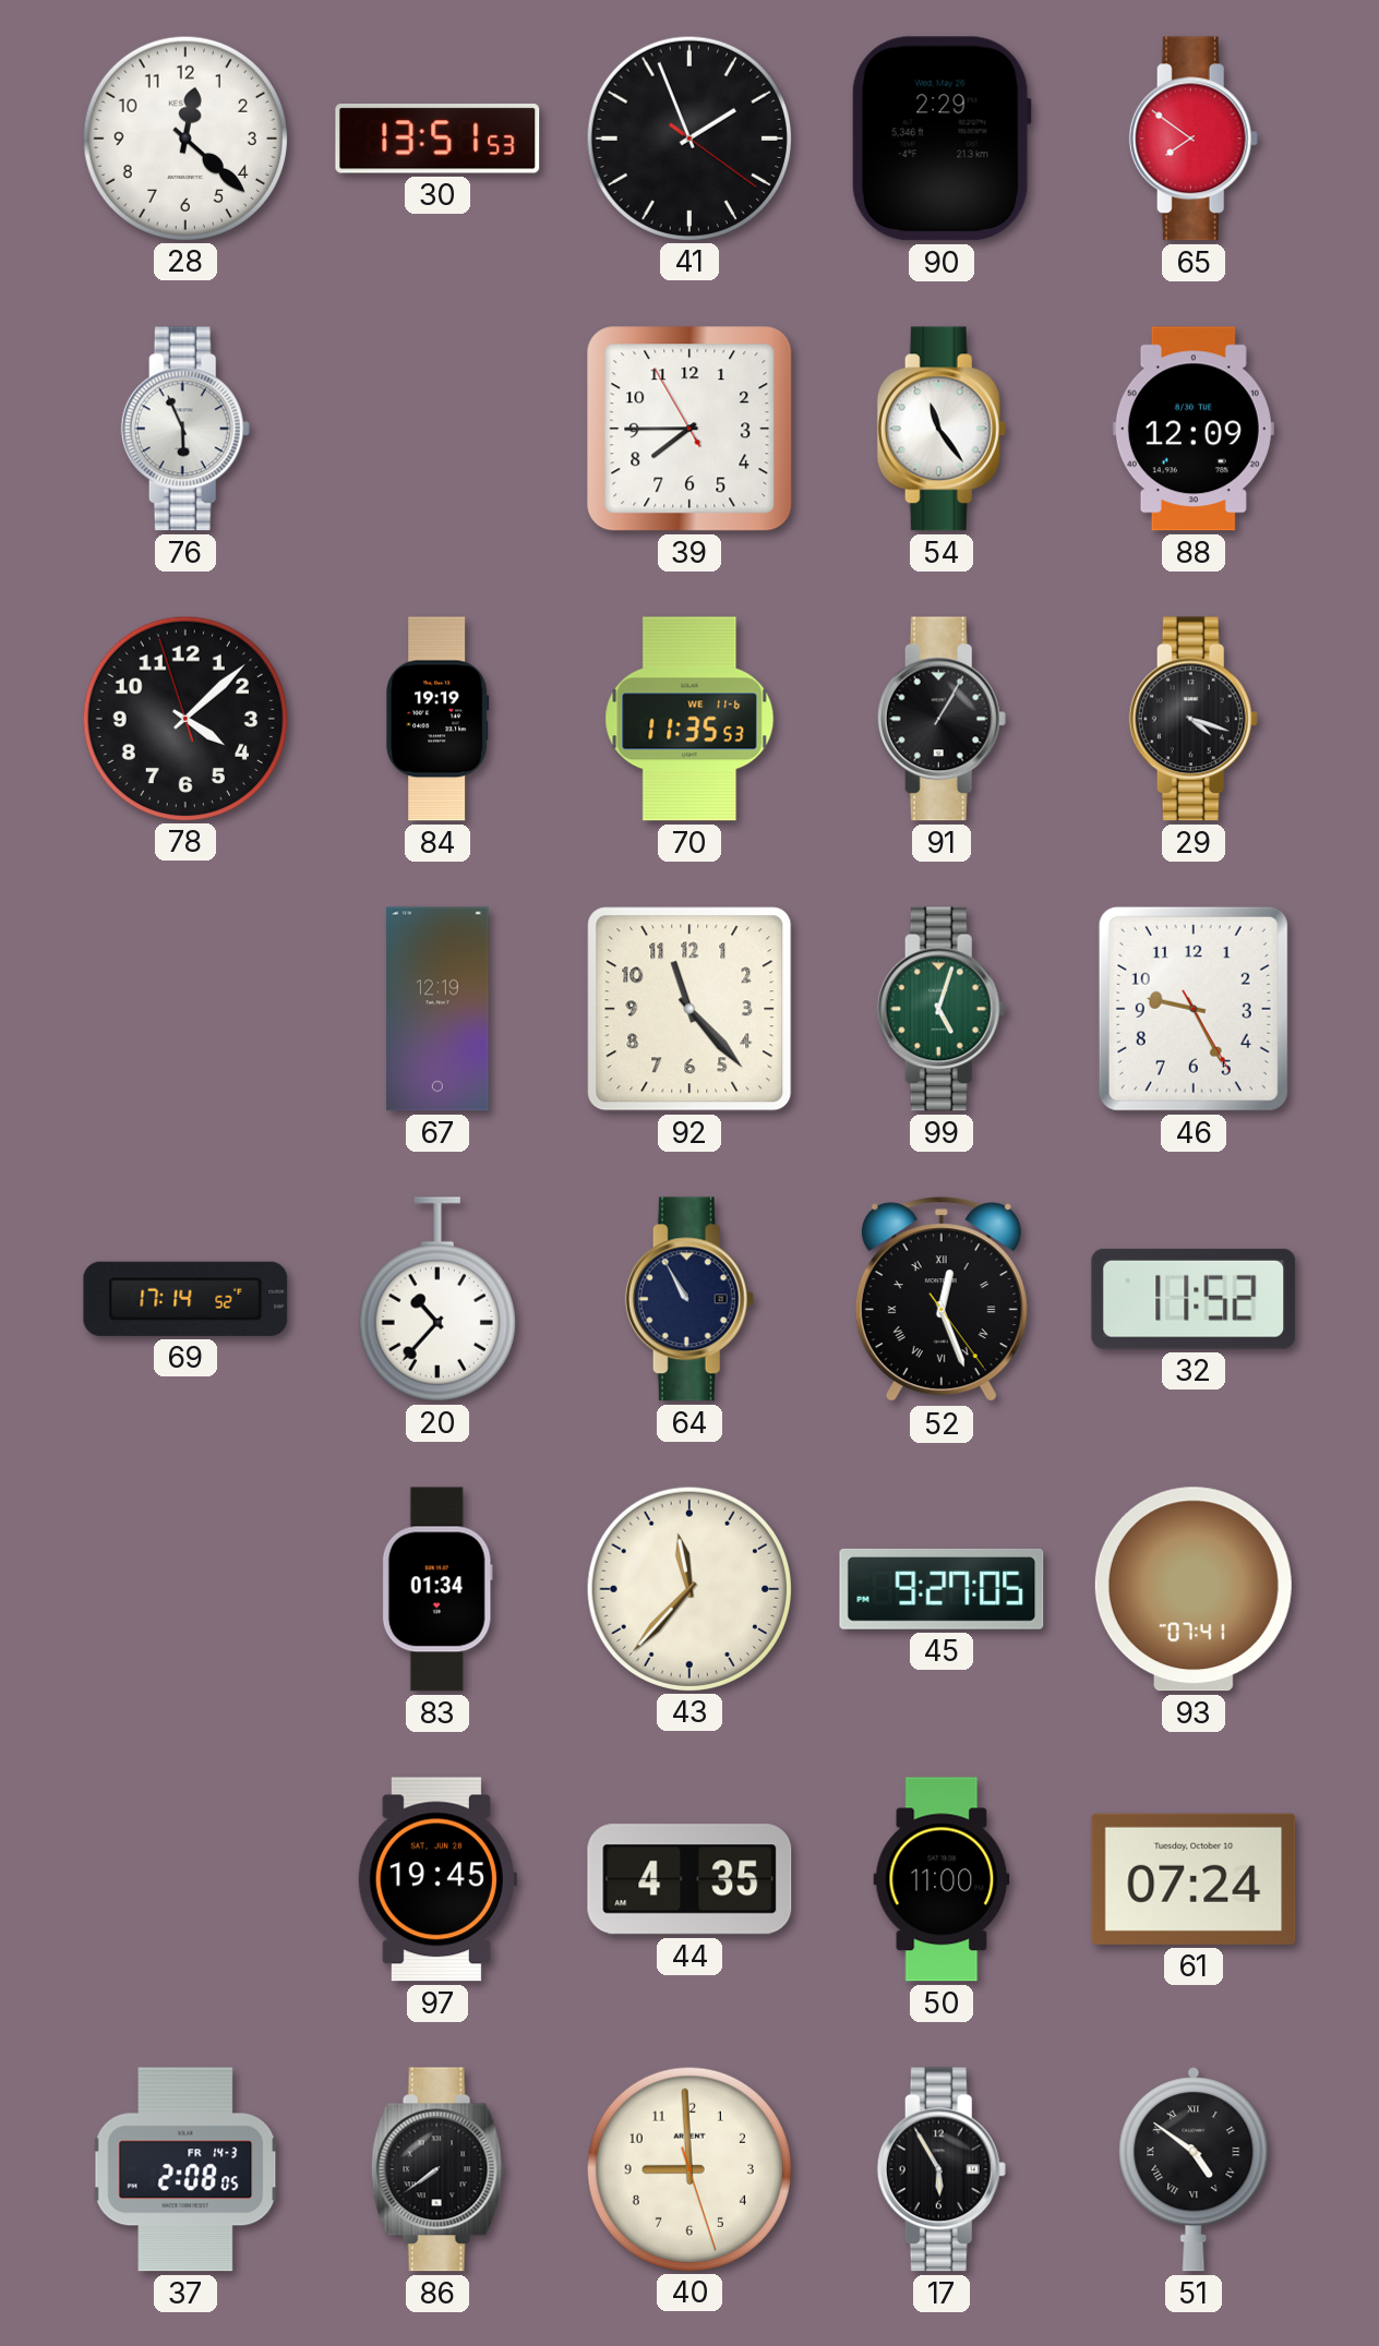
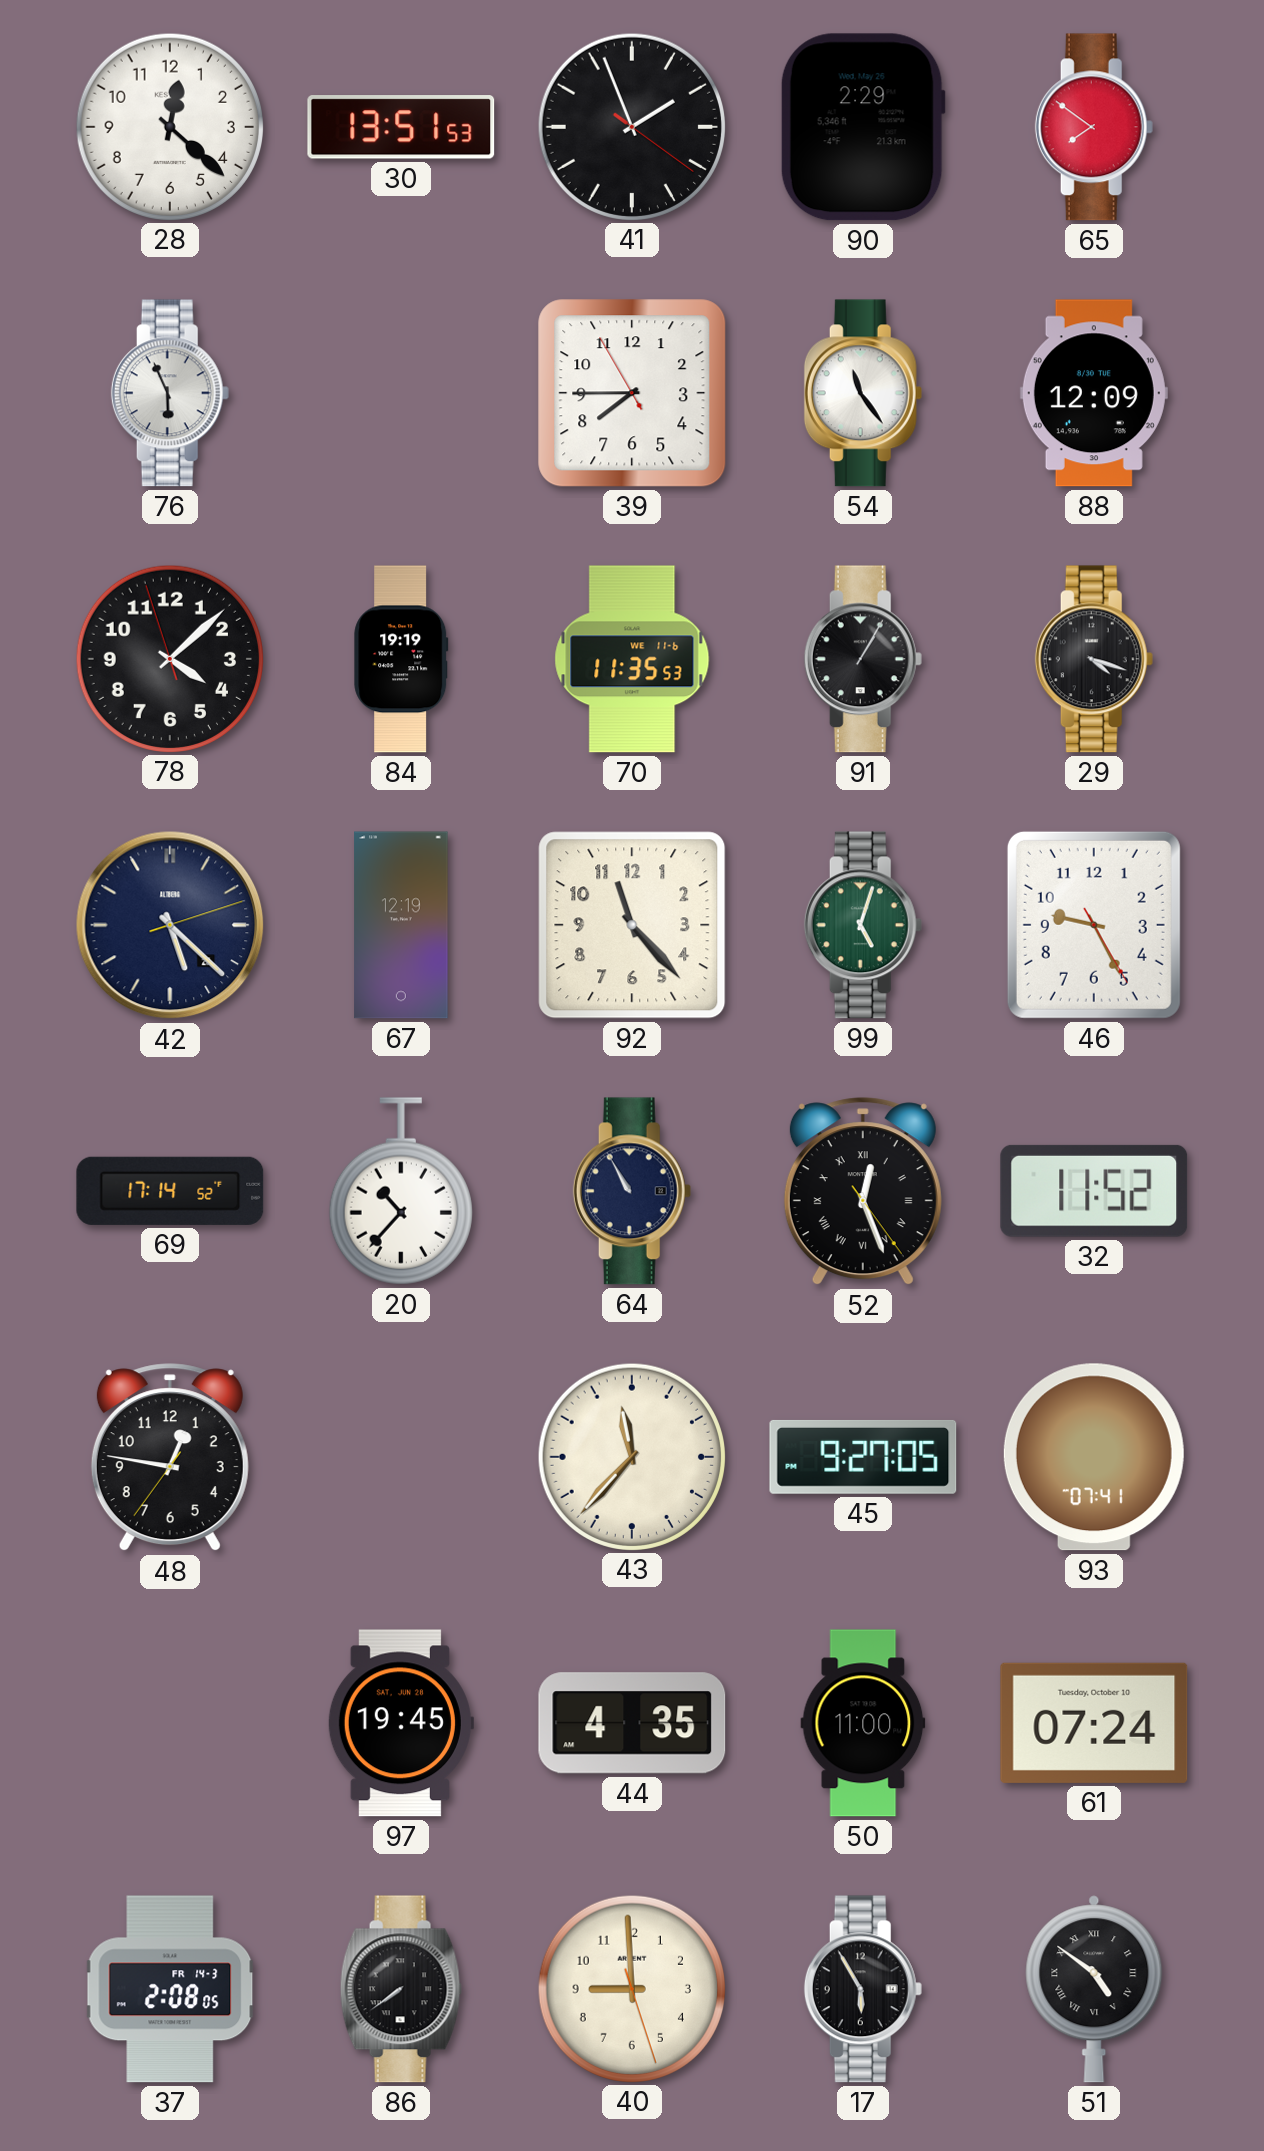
42: none -> 5:22
48: none -> 12:46
83: 01:34 -> none
